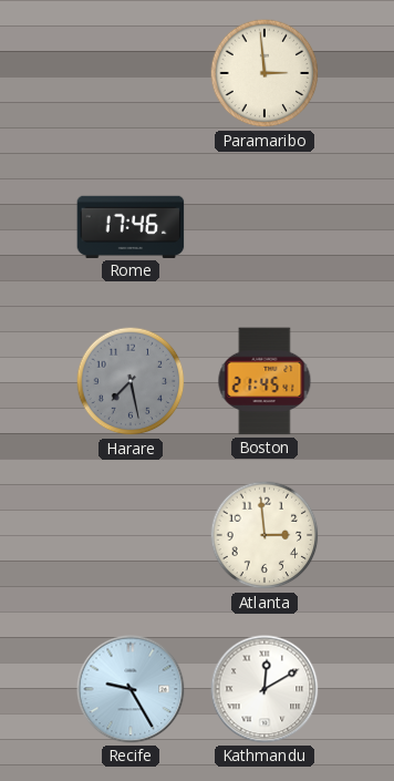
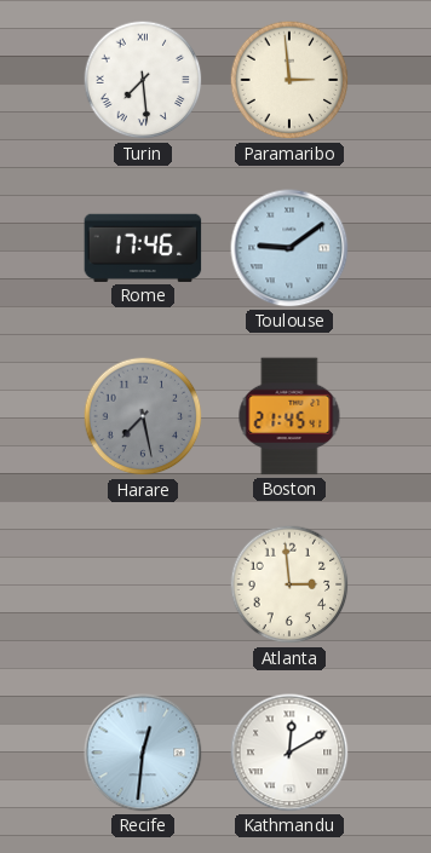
Turin: none -> 7:29
Toulouse: none -> 9:09
Recife: 9:25 -> 12:31
